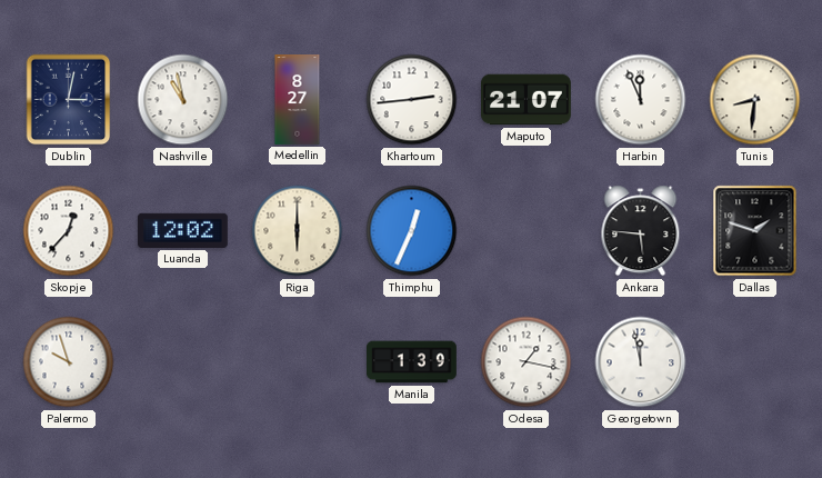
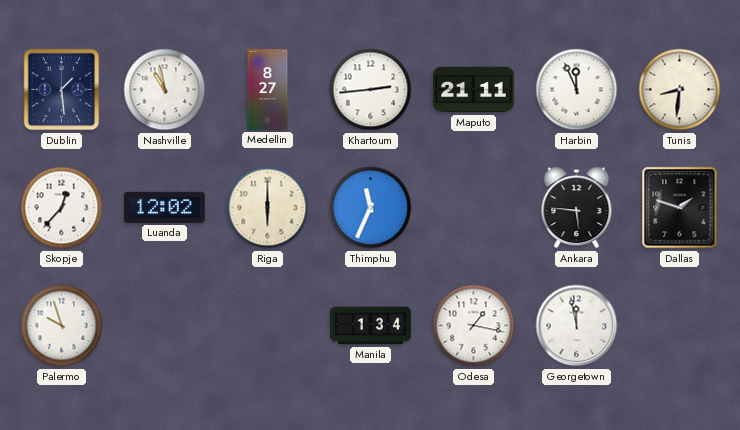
Dublin: 3:02 -> 1:29
Maputo: 21:07 -> 21:11
Thimphu: 12:34 -> 11:34
Manila: 1:39 -> 1:34
